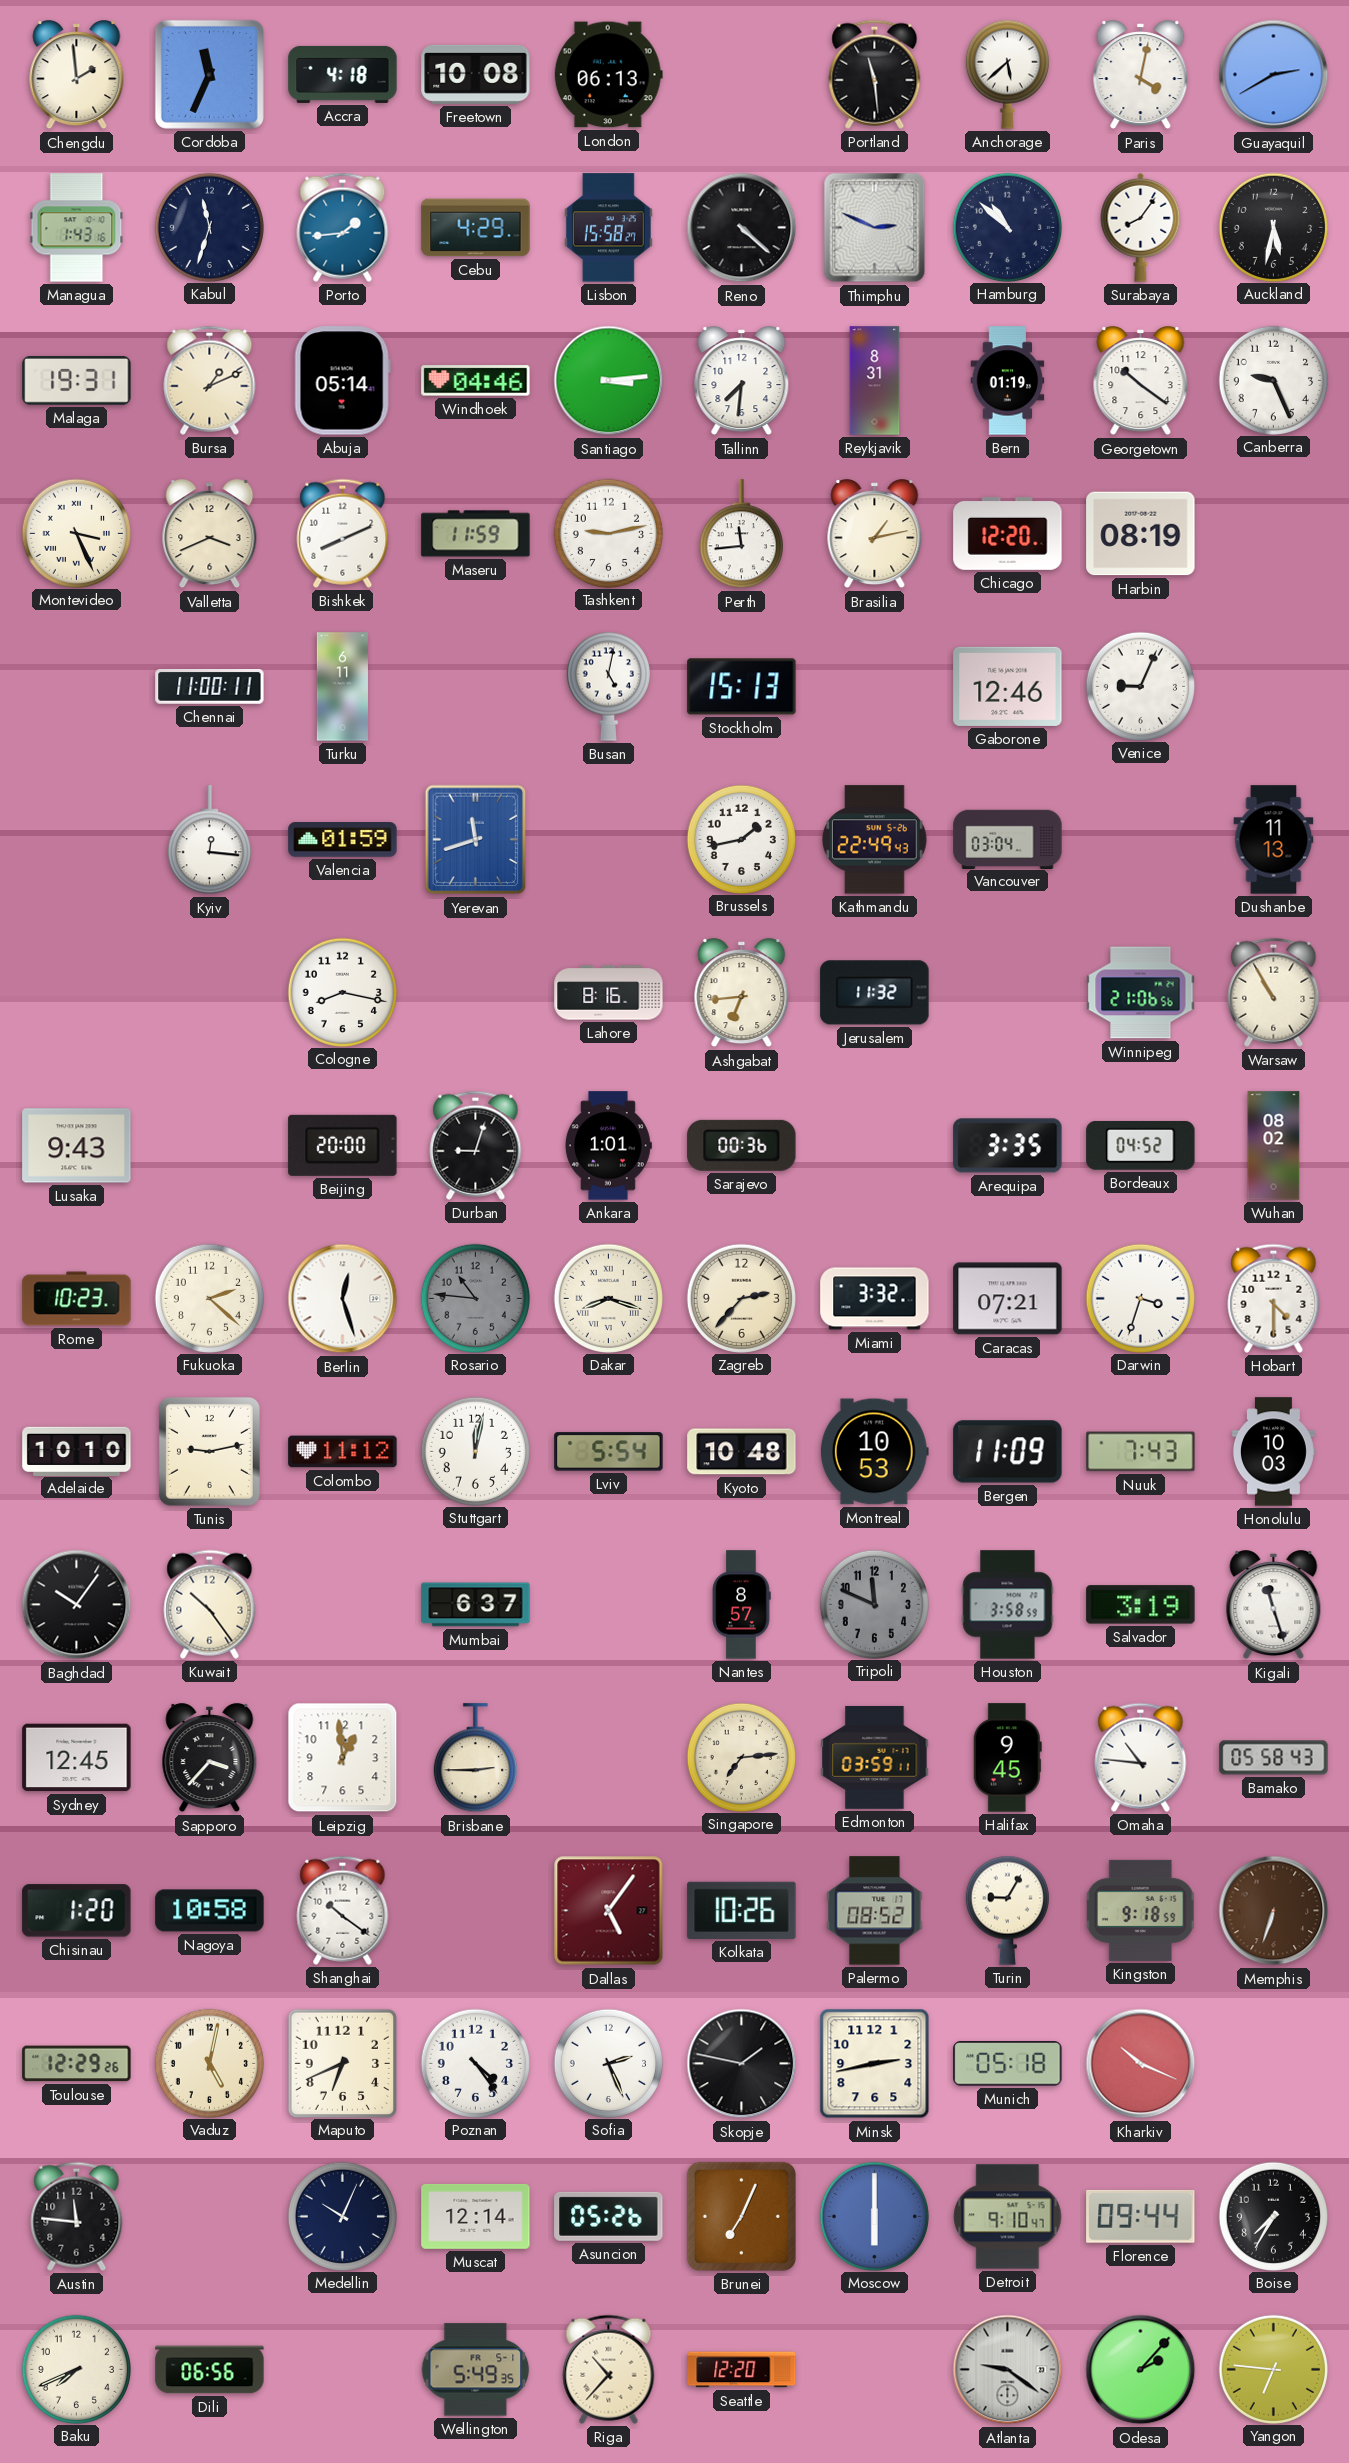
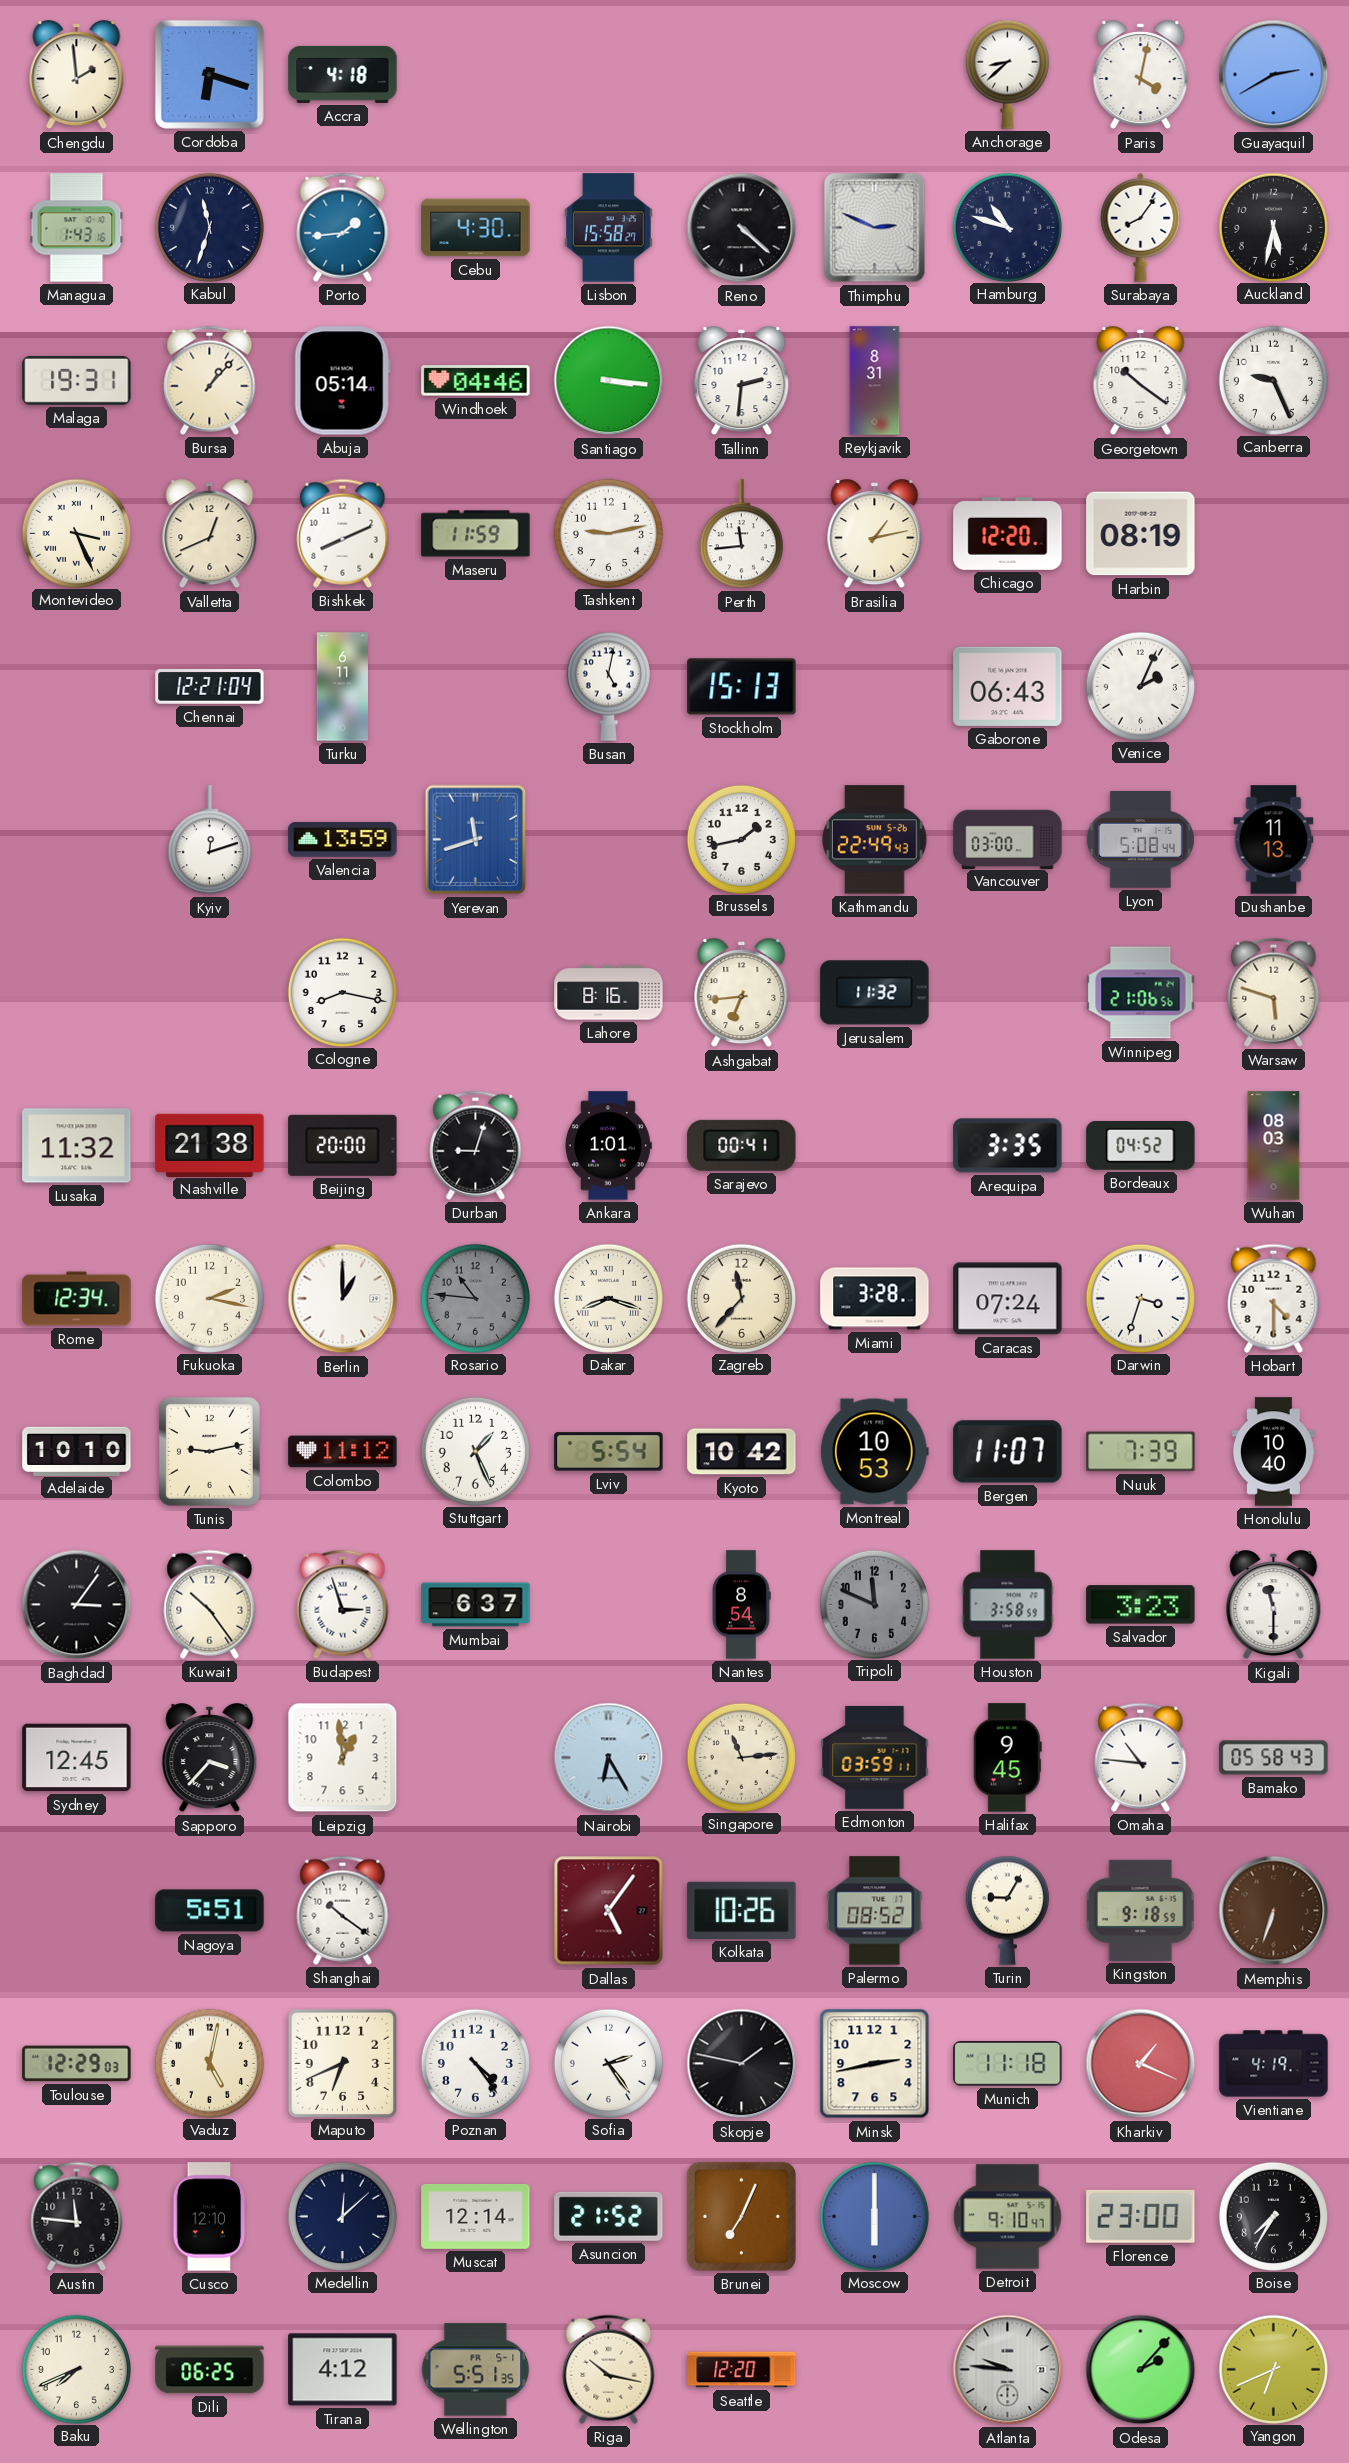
Cordoba: 11:34 -> 6:18
Freetown: 10:08 -> none
London: 06:13 -> none
Portland: 11:29 -> none
Anchorage: 5:38 -> 8:38
Cebu: 4:29 -> 4:30
Hamburg: 10:52 -> 10:48
Bursa: 1:11 -> 1:07
Santiago: 3:14 -> 3:16
Tallinn: 7:31 -> 2:31
Bern: 01:19 -> none
Valletta: 3:41 -> 12:41
Chennai: 11:00 -> 12:21
Gaborone: 12:46 -> 06:43
Venice: 9:04 -> 2:04
Kyiv: 12:16 -> 12:12
Valencia: 01:59 -> 13:59
Vancouver: 03:04 -> 03:00
Lyon: none -> 5:08
Warsaw: 10:55 -> 5:48
Lusaka: 9:43 -> 11:32
Nashville: none -> 21:38
Sarajevo: 00:36 -> 00:41
Wuhan: 08:02 -> 08:03
Rome: 10:23 -> 12:34
Fukuoka: 2:22 -> 2:17
Berlin: 12:27 -> 1:00
Zagreb: 2:37 -> 11:37
Miami: 3:32 -> 3:28
Caracas: 07:21 -> 07:24
Stuttgart: 12:02 -> 1:26
Kyoto: 10:48 -> 10:42
Bergen: 11:09 -> 11:07
Nuuk: 7:43 -> 7:39
Honolulu: 10:03 -> 10:40
Baghdad: 10:06 -> 3:06
Budapest: none -> 2:57
Nantes: 8:57 -> 8:54
Salvador: 3:19 -> 3:23
Kigali: 11:27 -> 11:30
Brisbane: 2:45 -> none
Nairobi: none -> 6:25
Singapore: 7:14 -> 11:14
Chisinau: 1:20 -> none
Nagoya: 10:58 -> 5:51
Toulouse: 12:29:26 -> 12:29:03
Sofia: 2:26 -> 2:24
Munich: 05:18 -> 11:18
Kharkiv: 10:19 -> 1:19
Vientiane: none -> 4:19
Cusco: none -> 12:10
Medellin: 10:04 -> 12:08
Asuncion: 05:26 -> 21:52
Florence: 09:44 -> 23:00
Dili: 06:56 -> 06:25
Tirana: none -> 4:12
Wellington: 5:49 -> 5:51
Riga: 10:37 -> 10:17
Atlanta: 9:21 -> 9:46
Yangon: 6:46 -> 6:41
